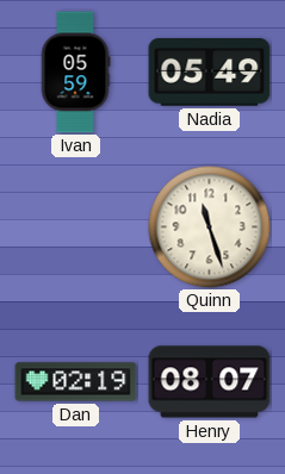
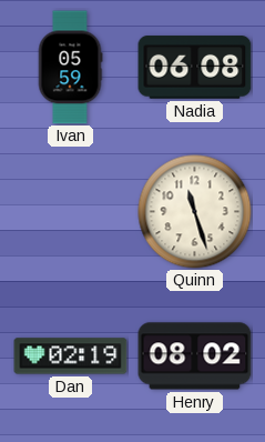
Nadia: 05:49 -> 06:08
Henry: 08:07 -> 08:02
